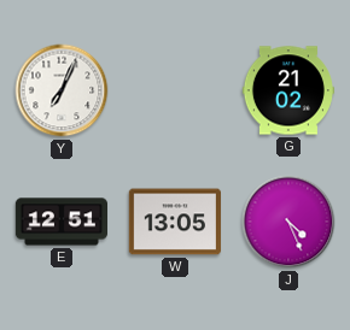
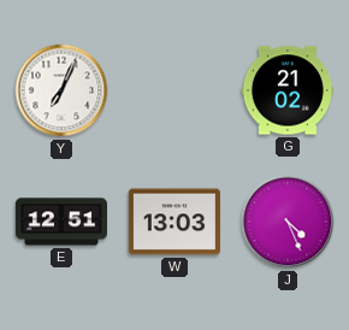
W: 13:05 -> 13:03
